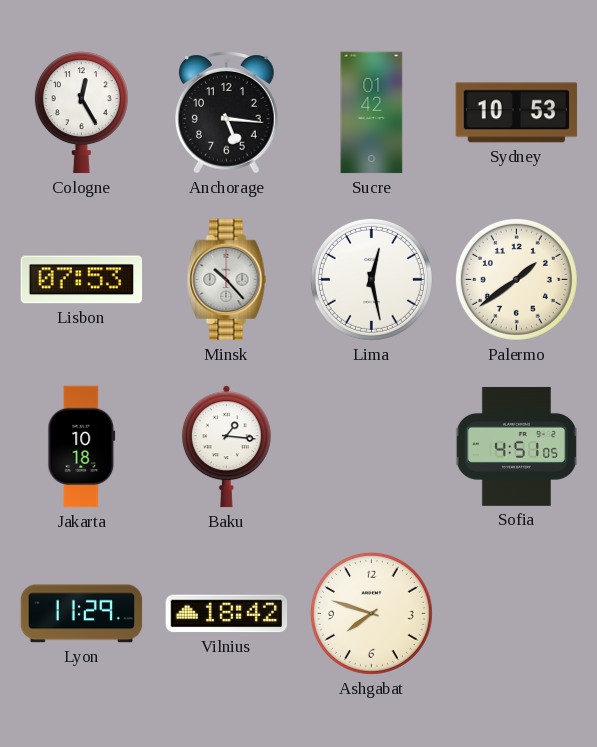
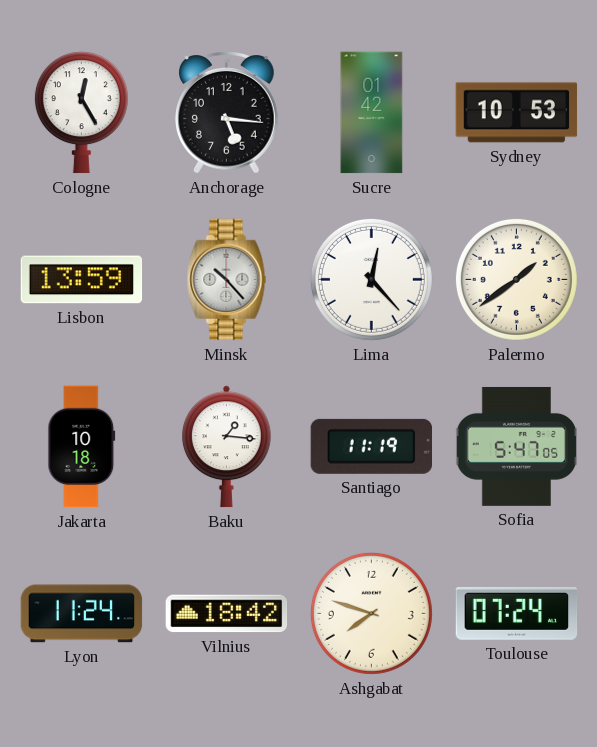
Lisbon: 07:53 -> 13:59
Lima: 12:28 -> 12:23
Santiago: none -> 11:19
Sofia: 4:51 -> 5:47
Lyon: 11:29 -> 11:24
Toulouse: none -> 07:24
